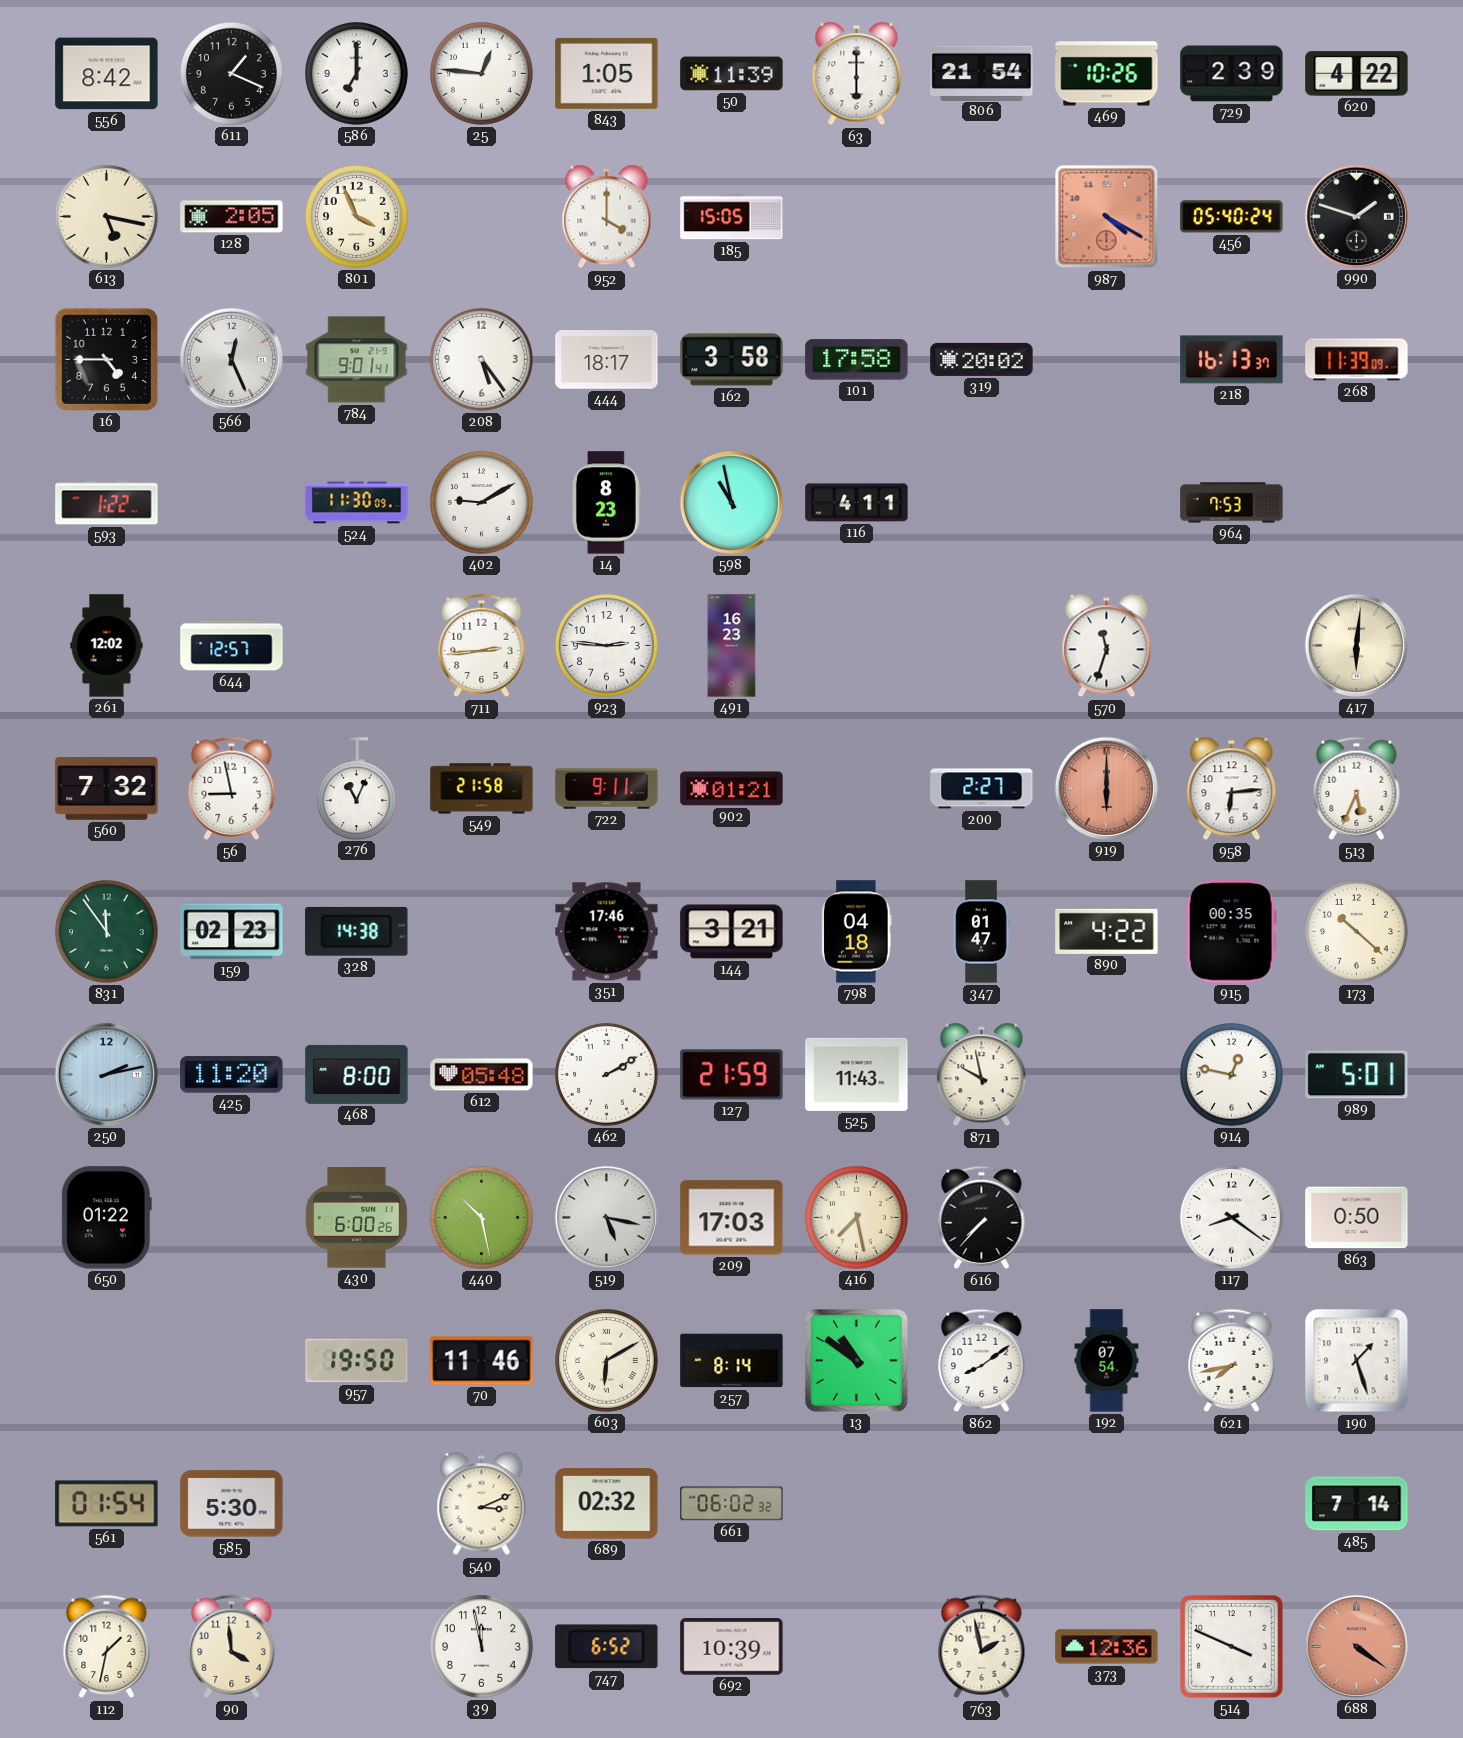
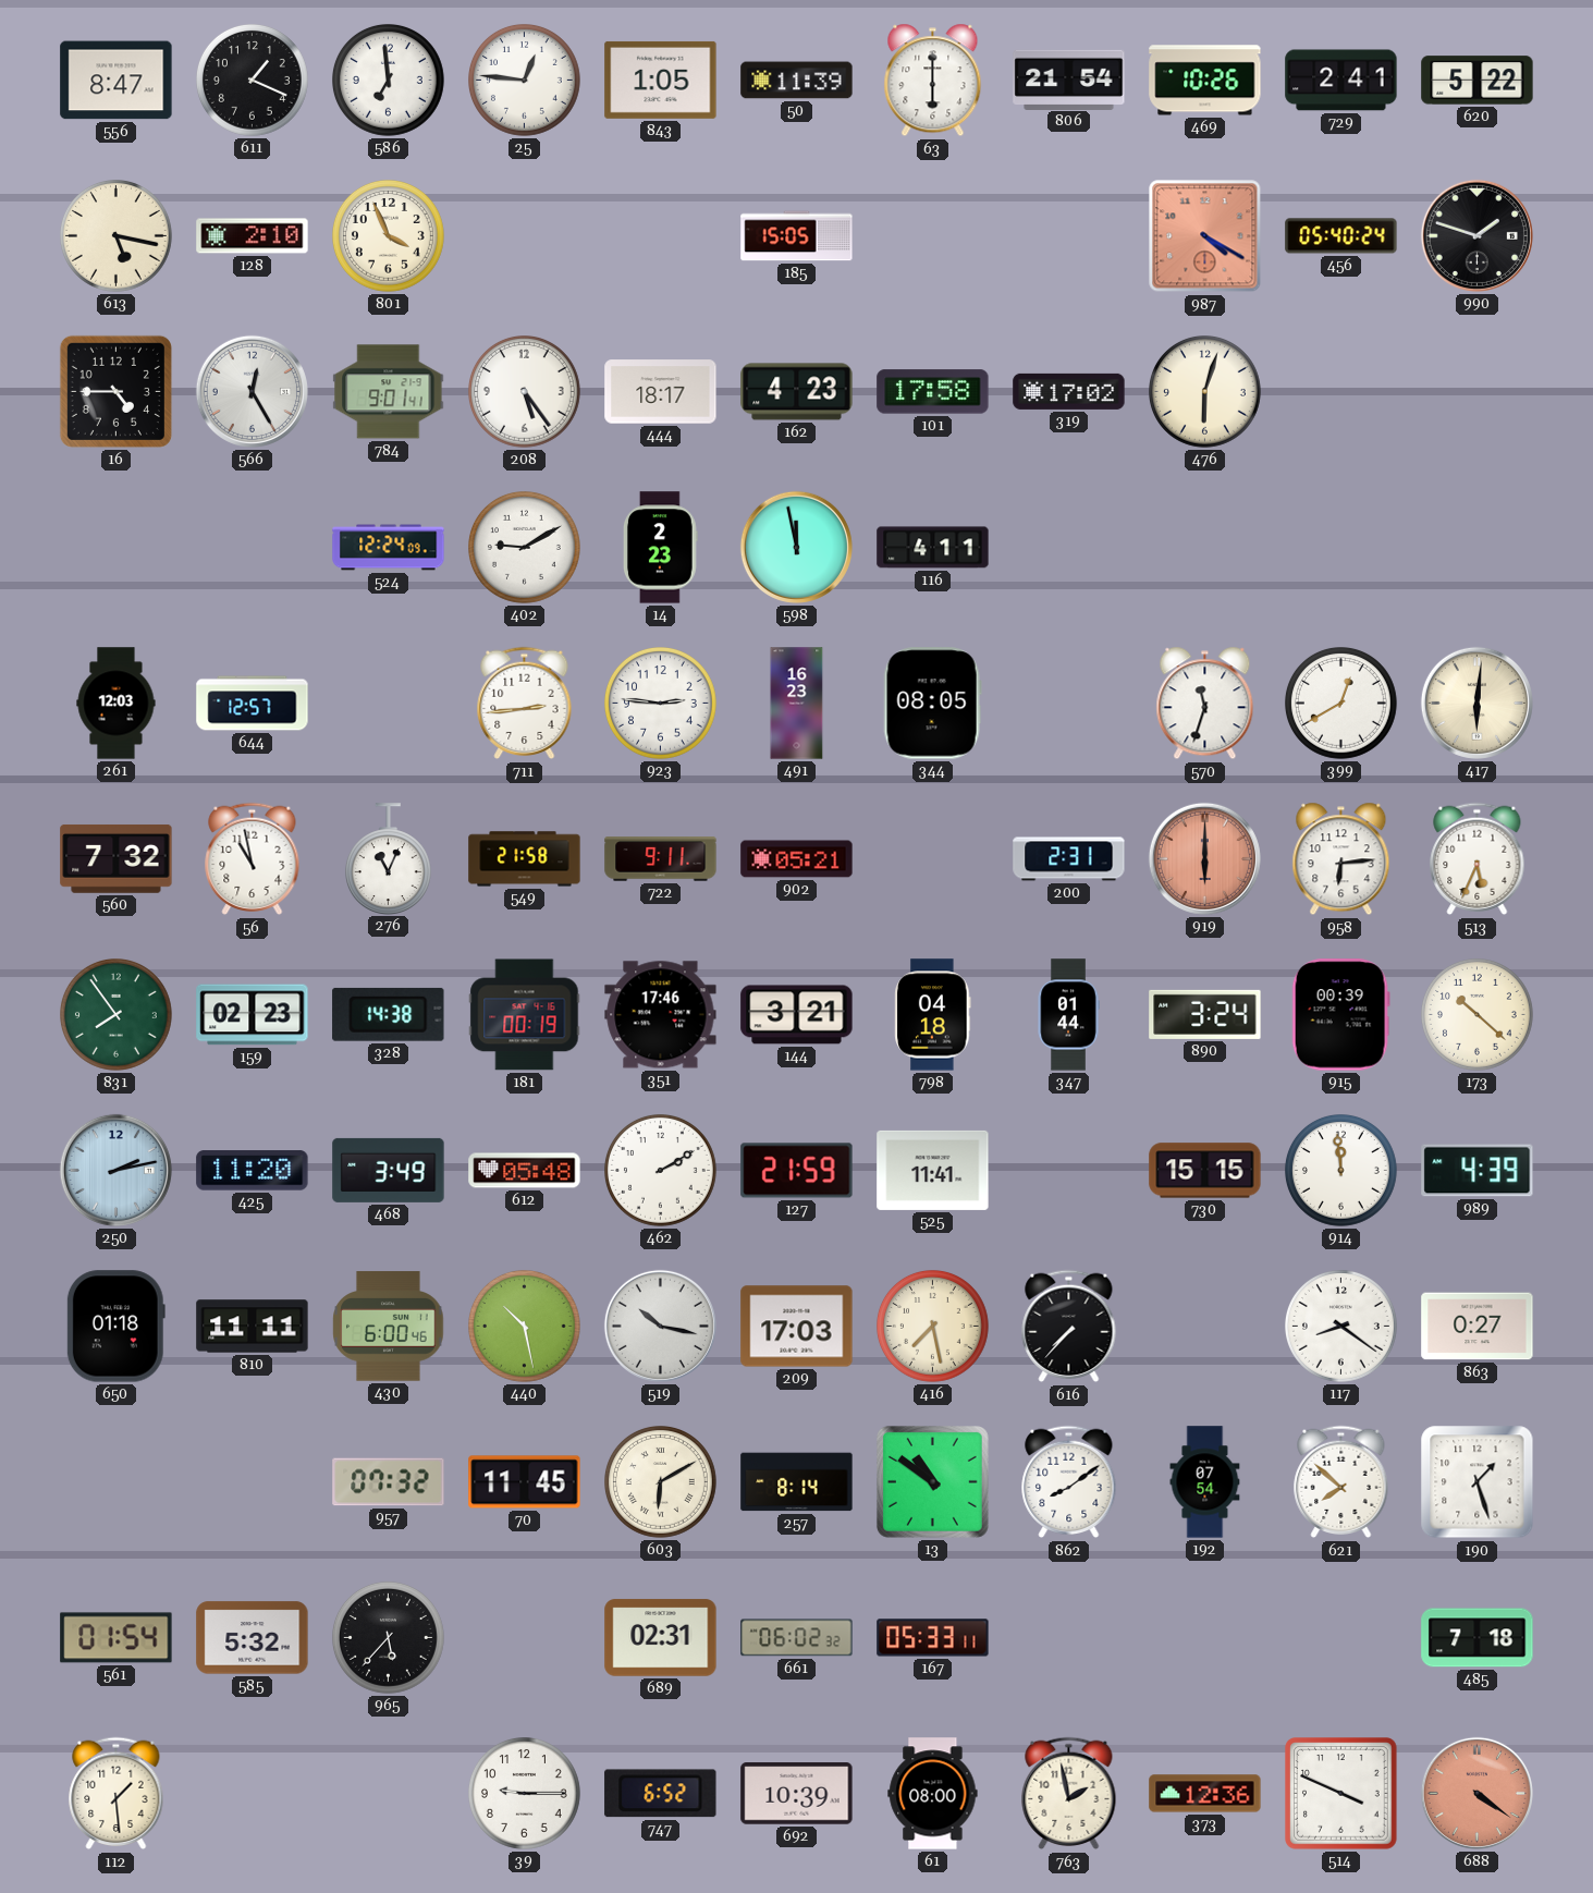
556: 8:42 -> 8:47
586: 7:00 -> 6:59
729: 2:39 -> 2:41
620: 4:22 -> 5:22
128: 2:05 -> 2:10
952: 4:00 -> none
566: 12:26 -> 12:25
162: 3:58 -> 4:23
319: 20:02 -> 17:02
476: none -> 6:03
218: 16:13 -> none
268: 11:39 -> none
593: 1:22 -> none
524: 11:30 -> 12:24
14: 8:23 -> 2:23
598: 10:58 -> 11:58
964: 7:53 -> none
261: 12:02 -> 12:03
344: none -> 08:05
399: none -> 12:40
56: 8:58 -> 10:58
902: 01:21 -> 05:21
200: 2:27 -> 2:31
831: 11:54 -> 7:54
181: none -> 00:19
347: 01:47 -> 01:44
890: 4:22 -> 3:24
915: 00:35 -> 00:39
468: 8:00 -> 3:49
525: 11:43 -> 11:41
871: 9:58 -> none
730: none -> 15:15
914: 12:47 -> 11:59
989: 5:01 -> 4:39
650: 01:22 -> 01:18
810: none -> 11:11
430: 6:00:26 -> 6:00:46
519: 5:17 -> 10:17
863: 0:50 -> 0:27
957: 19:50 -> 07:32
70: 11:46 -> 11:45
621: 7:43 -> 7:52
585: 5:30 -> 5:32
965: none -> 5:37
540: 3:11 -> none
689: 02:32 -> 02:31
167: none -> 05:33
485: 7:14 -> 7:18
112: 1:32 -> 1:29
90: 3:59 -> none
39: 11:58 -> 9:15
61: none -> 08:00
